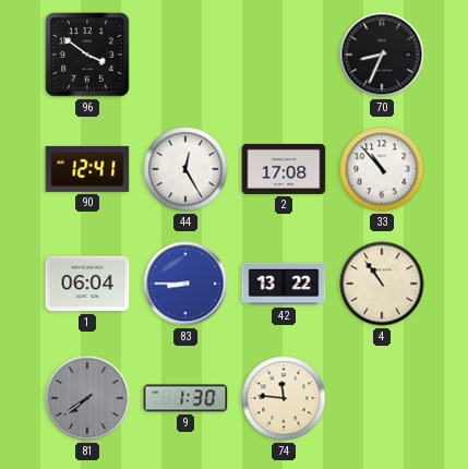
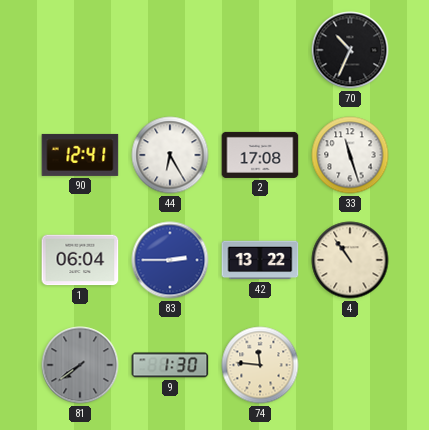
96: 3:51 -> none
70: 8:34 -> 10:34
44: 12:25 -> 6:25
33: 10:53 -> 11:27
83: 8:45 -> 2:45
